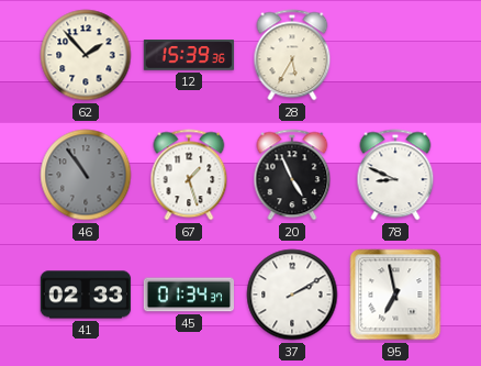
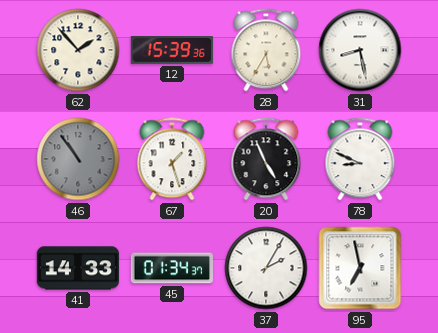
31: none -> 8:28
41: 02:33 -> 14:33
37: 2:10 -> 2:05
